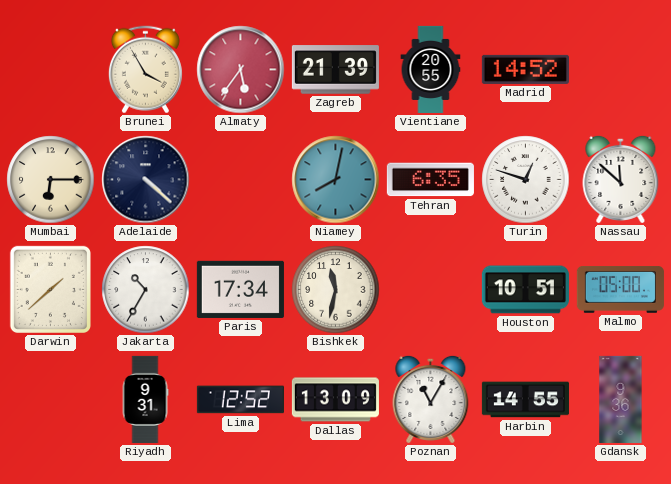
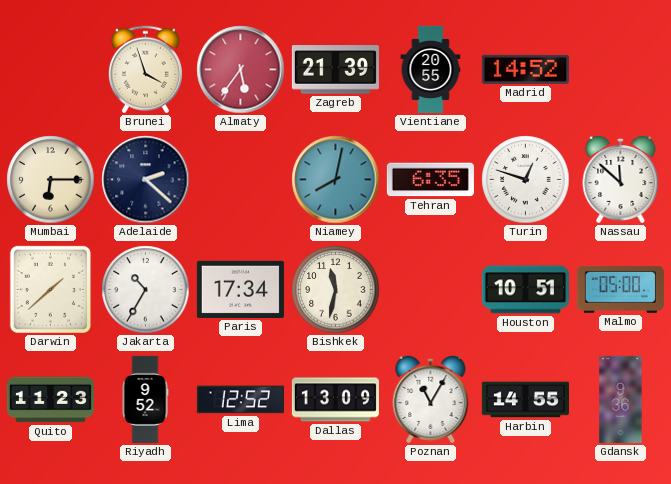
Brunei: 3:55 -> 3:57
Adelaide: 4:22 -> 2:22
Quito: none -> 11:23
Riyadh: 9:31 -> 9:52
